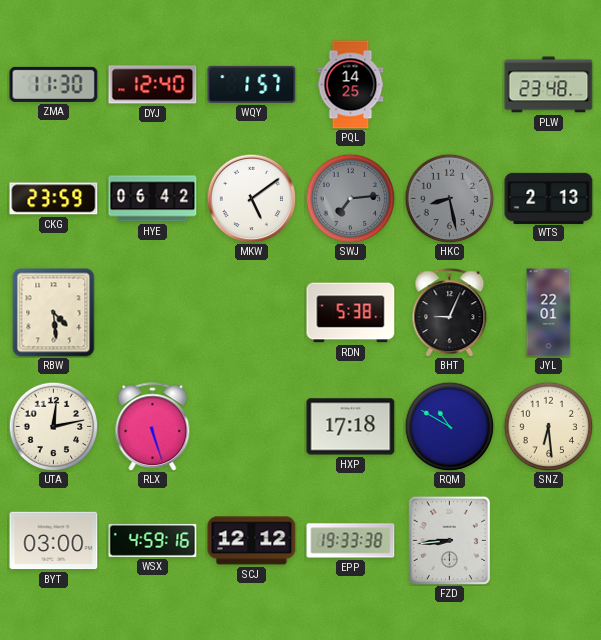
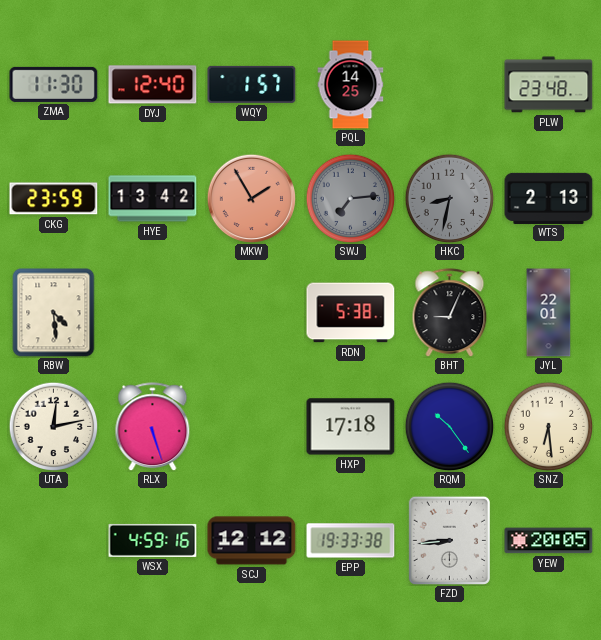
HYE: 06:42 -> 13:42
MKW: 5:09 -> 1:55
MKW dial: white -> salmon
HKC: 8:28 -> 8:32
RQM: 10:50 -> 10:24
BYT: 03:00 -> none
YEW: none -> 20:05
